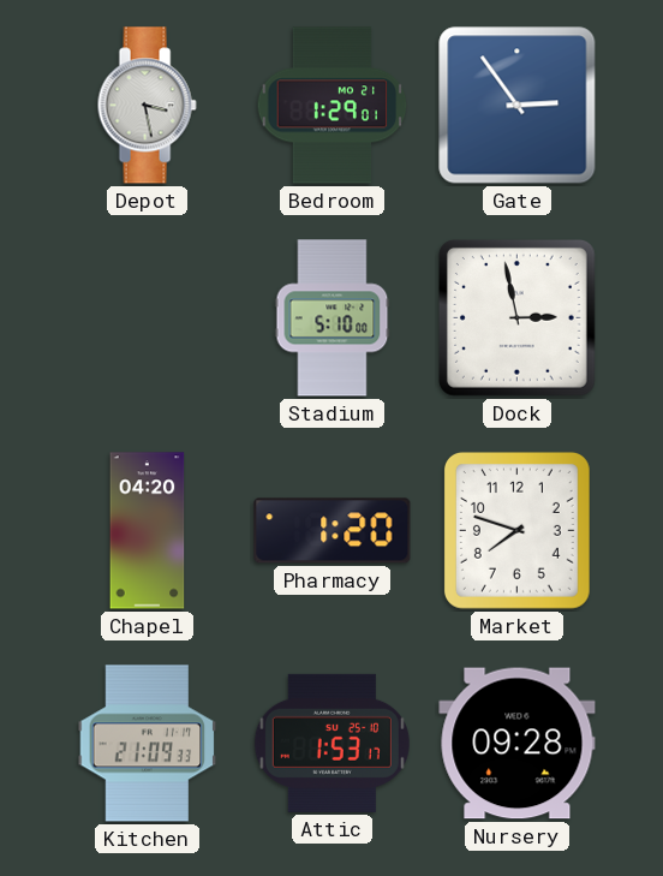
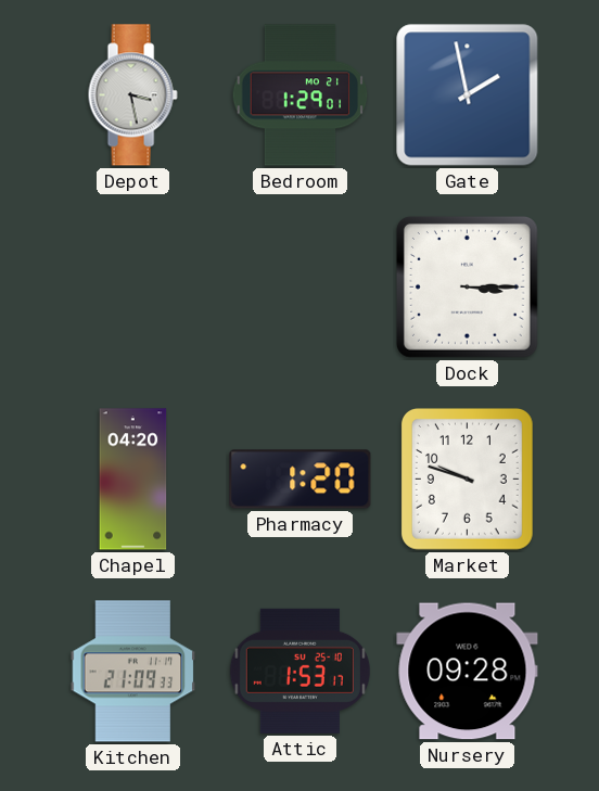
Gate: 2:54 -> 1:58
Stadium: 5:10 -> none
Dock: 2:58 -> 3:15
Market: 7:48 -> 9:48
